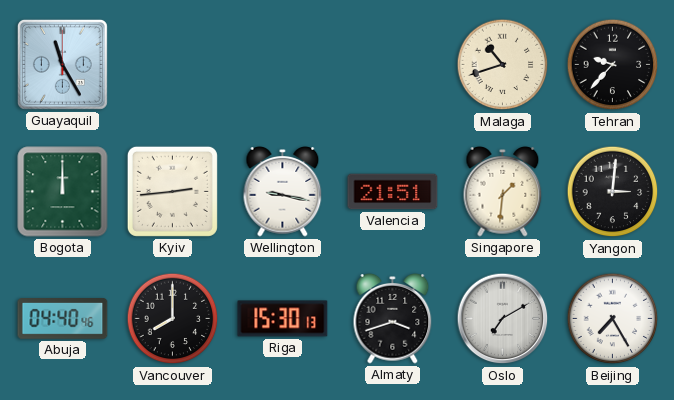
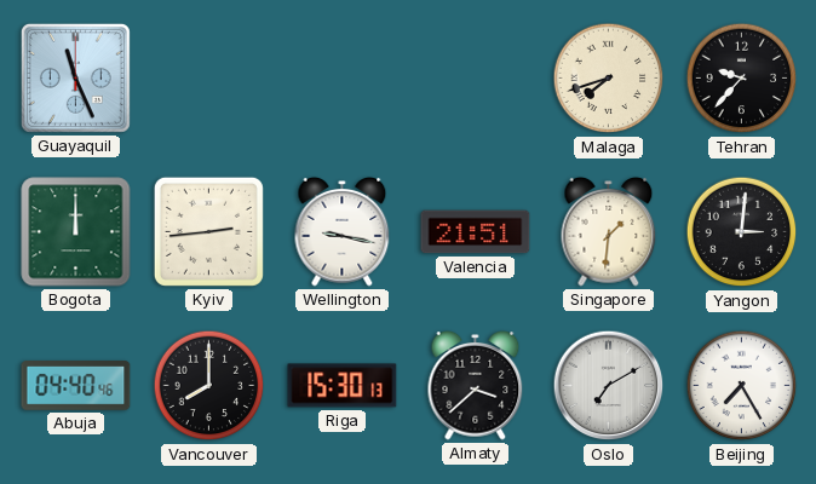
Guayaquil: 11:25 -> 11:26
Malaga: 10:42 -> 7:42
Almaty: 3:42 -> 3:38
